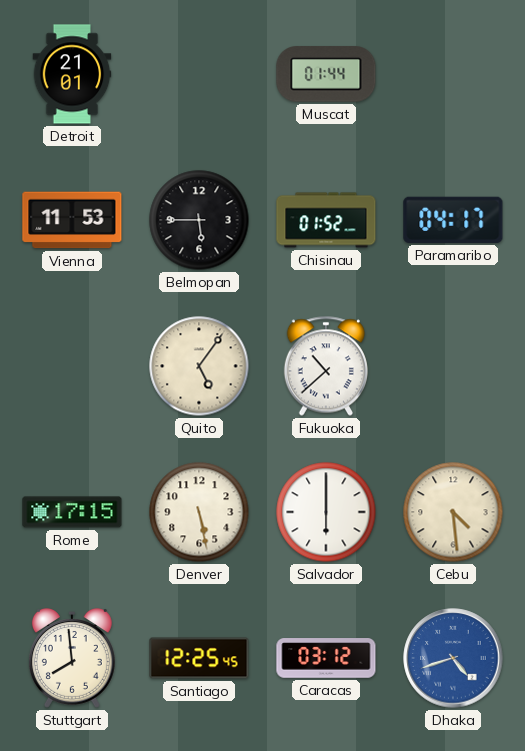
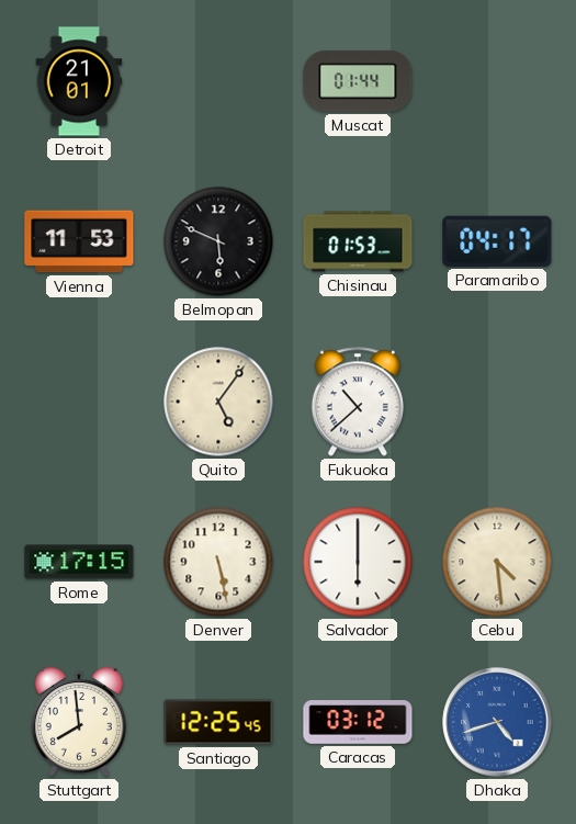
Belmopan: 5:45 -> 5:49
Chisinau: 01:52 -> 01:53
